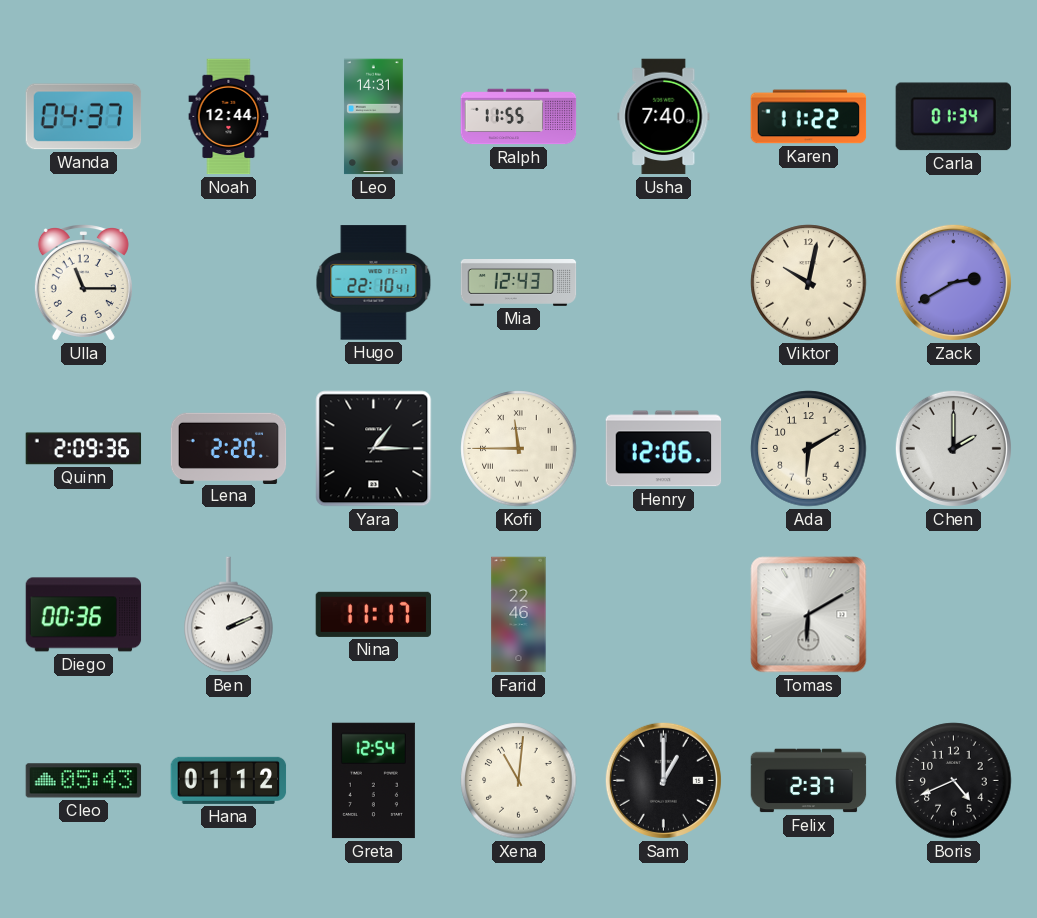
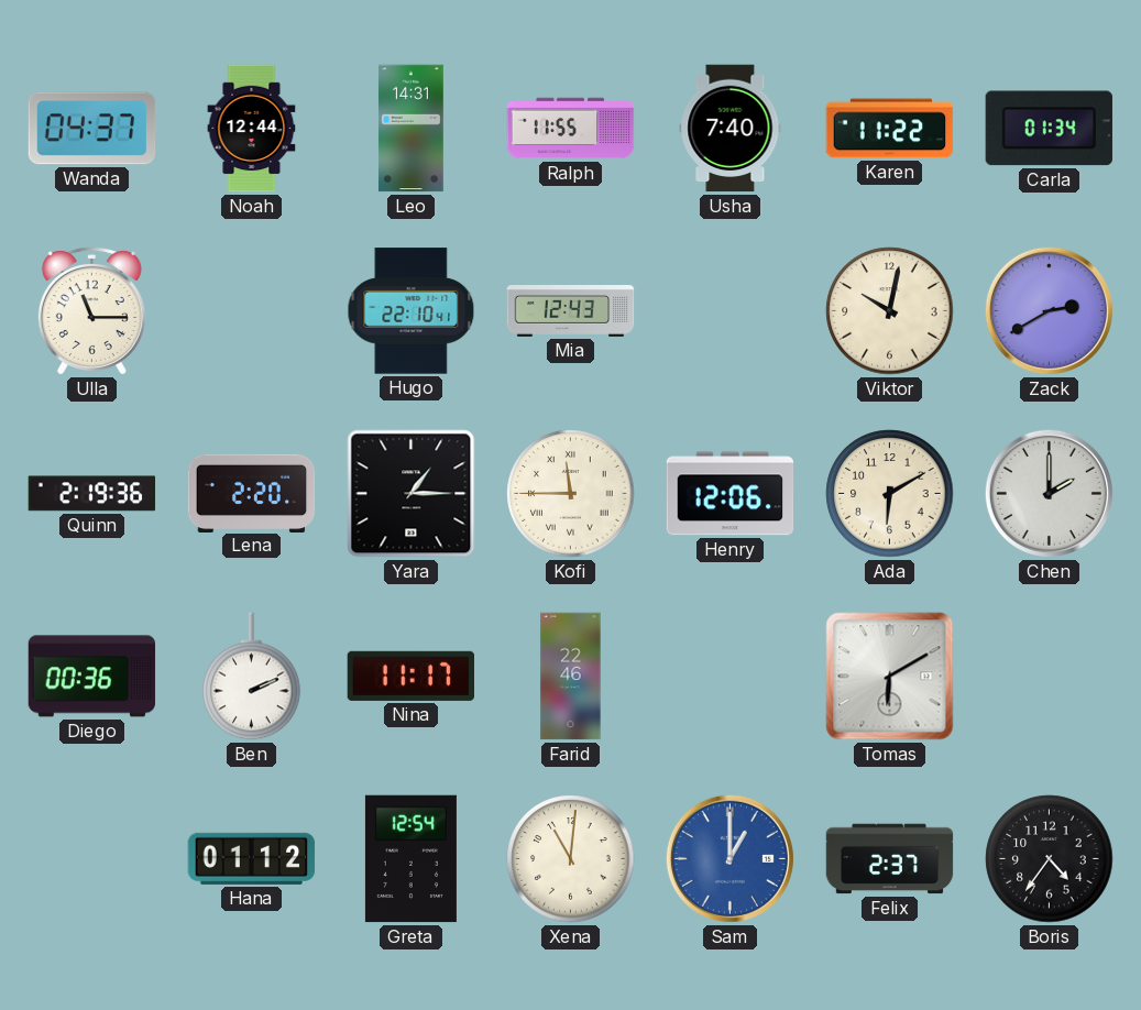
Quinn: 2:09 -> 2:19
Cleo: 05:43 -> none
Sam dial: black -> blue
Boris: 4:41 -> 4:36
